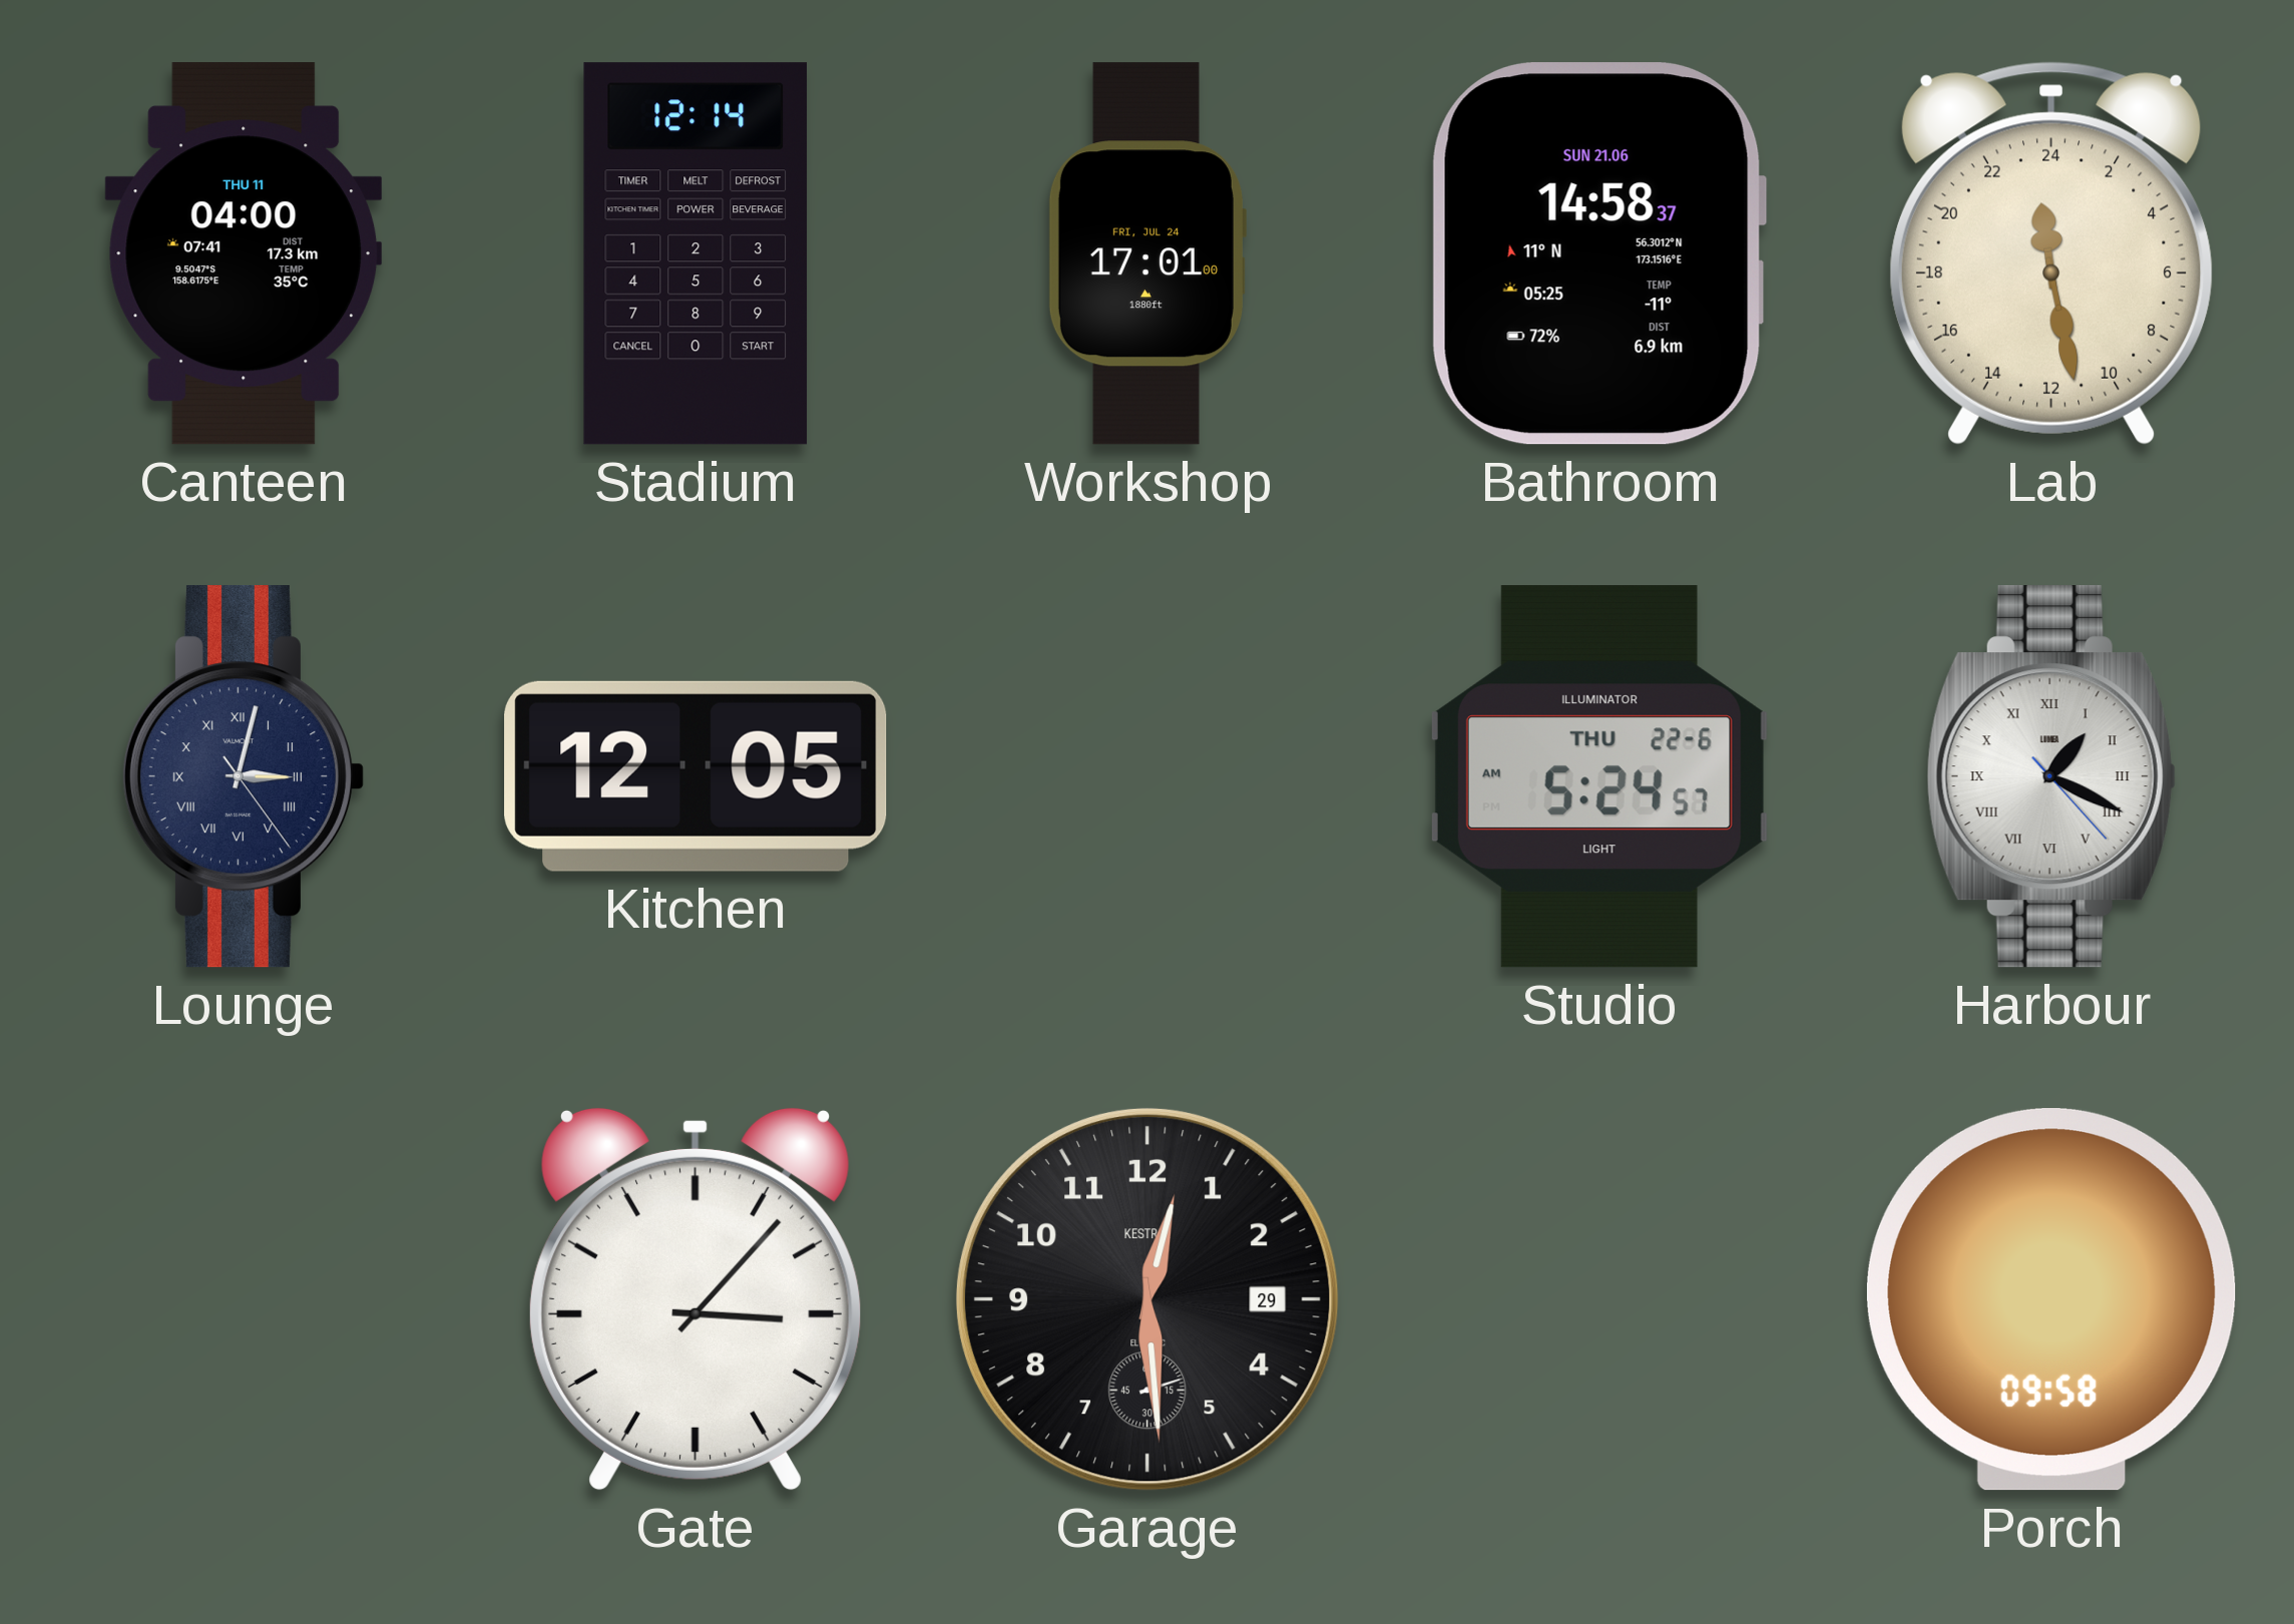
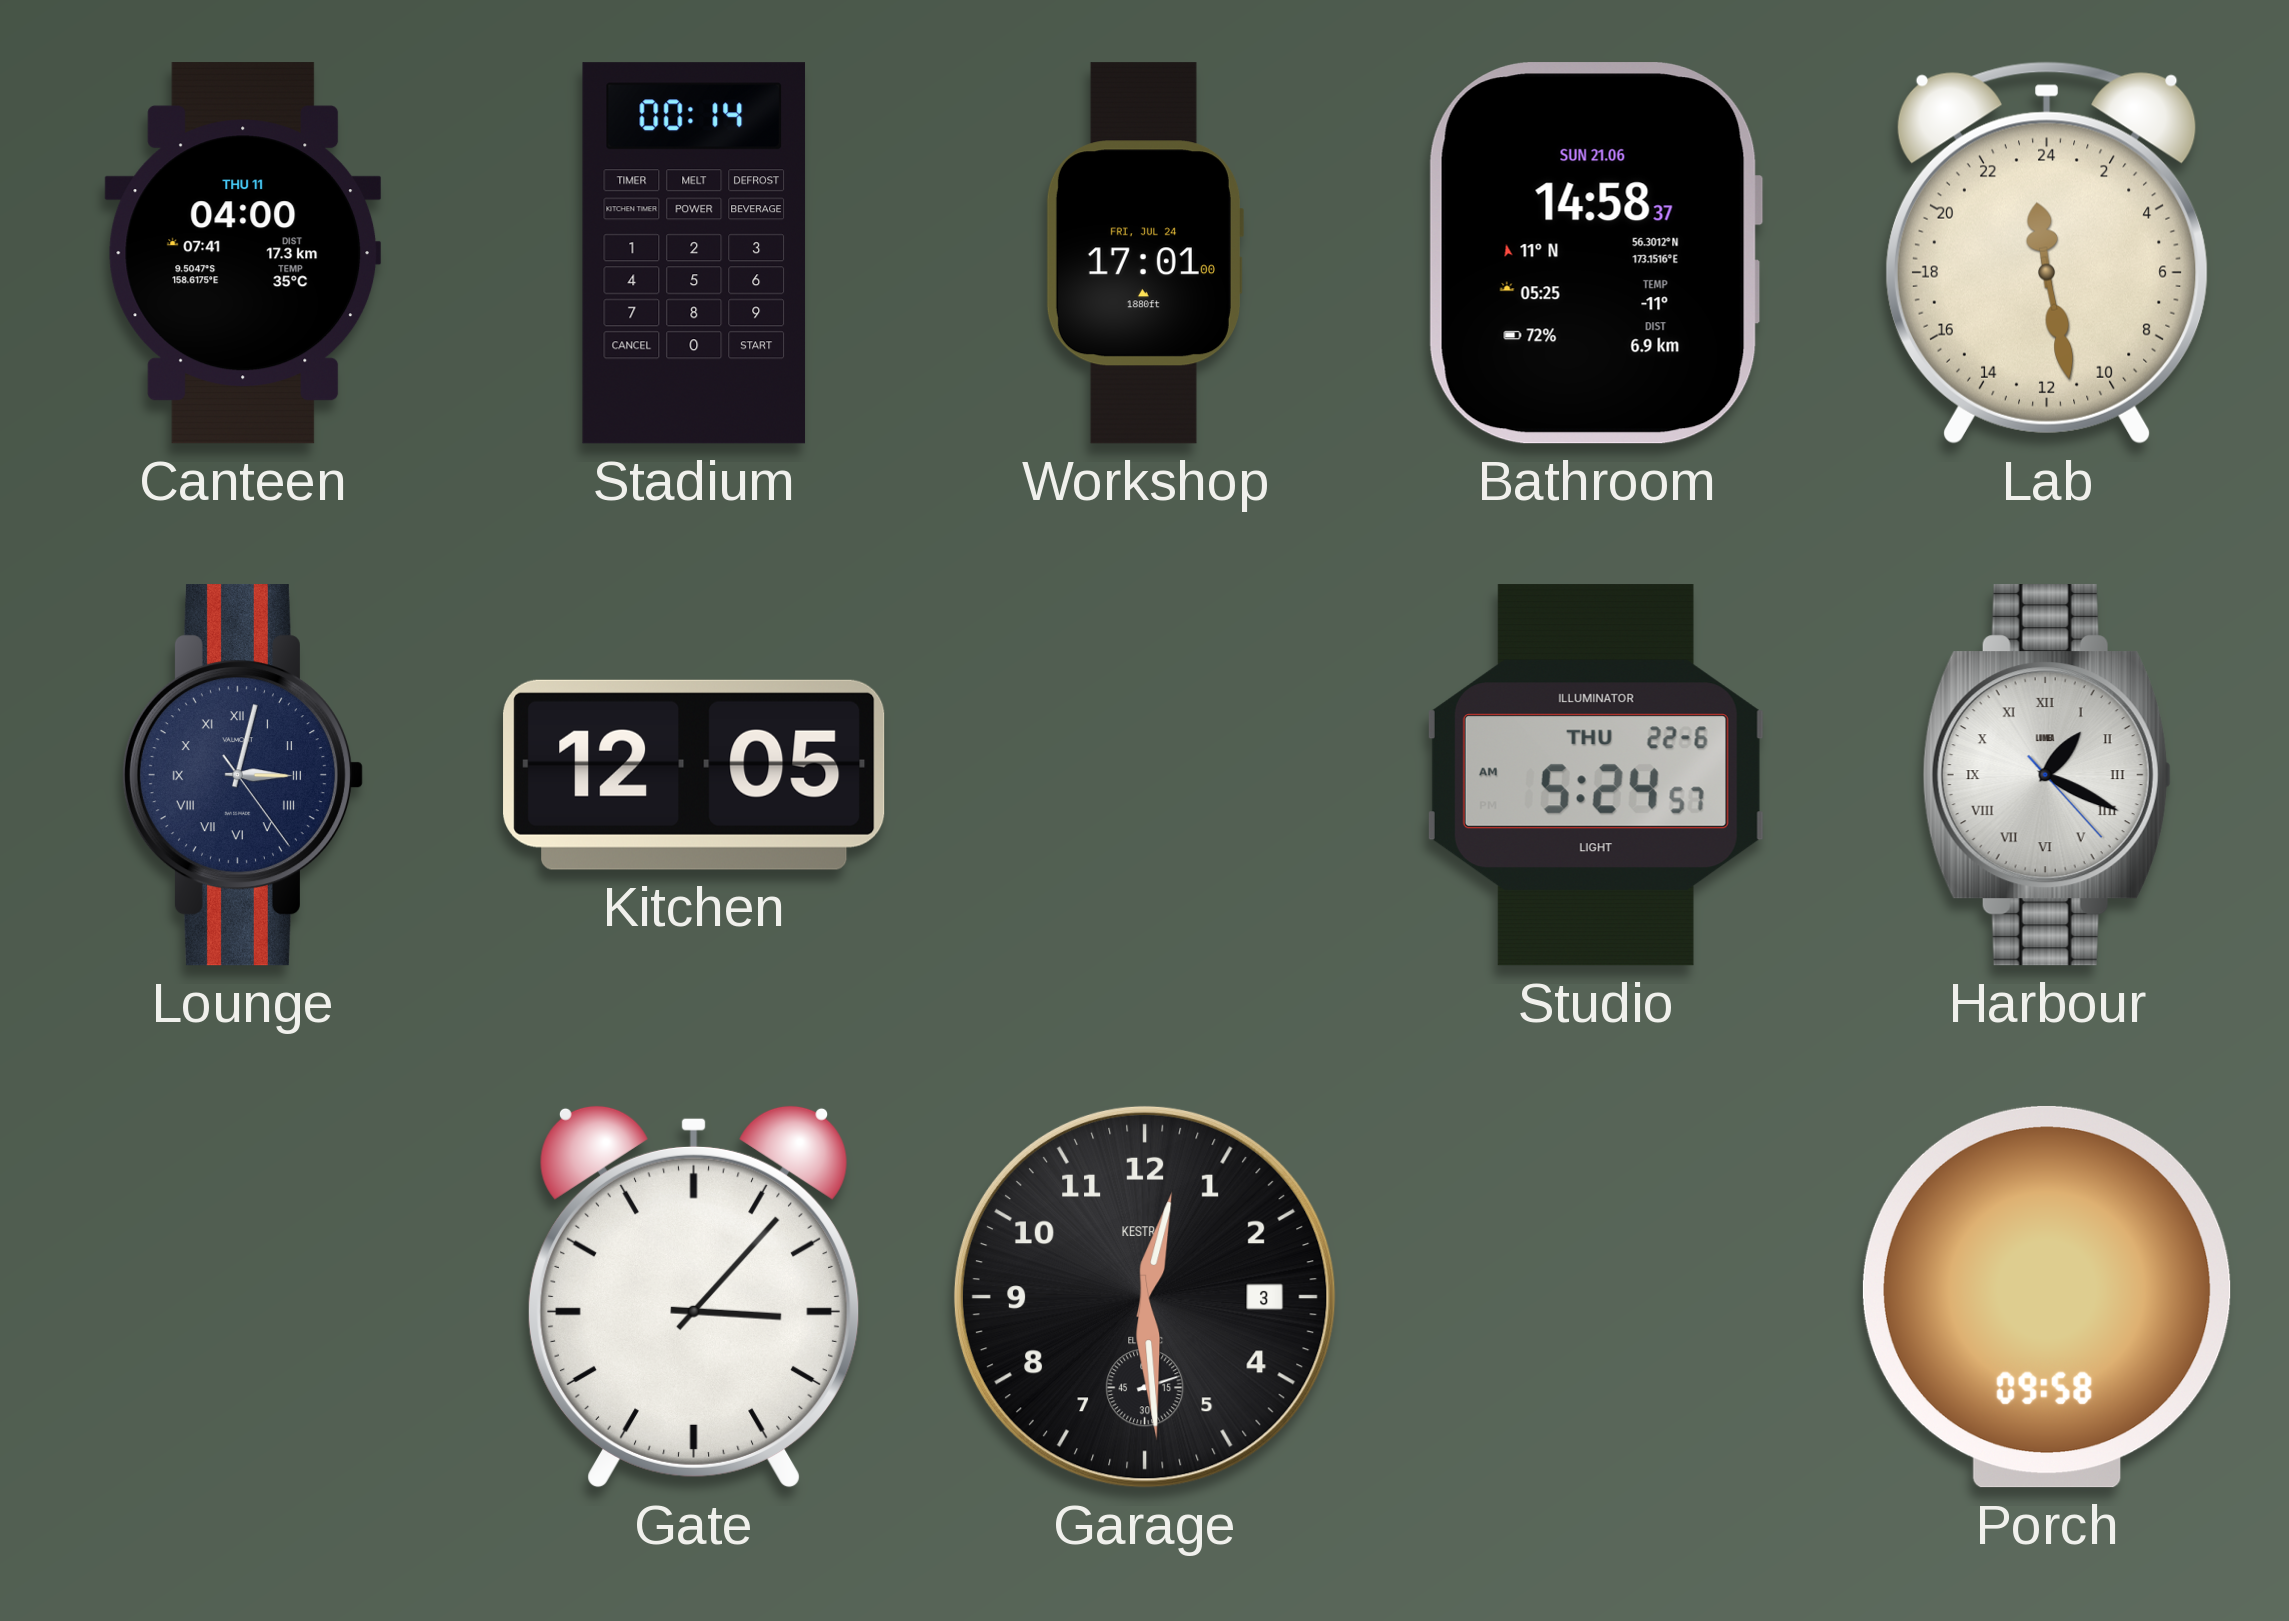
Stadium: 12:14 -> 00:14
Garage date: 29 -> 3
